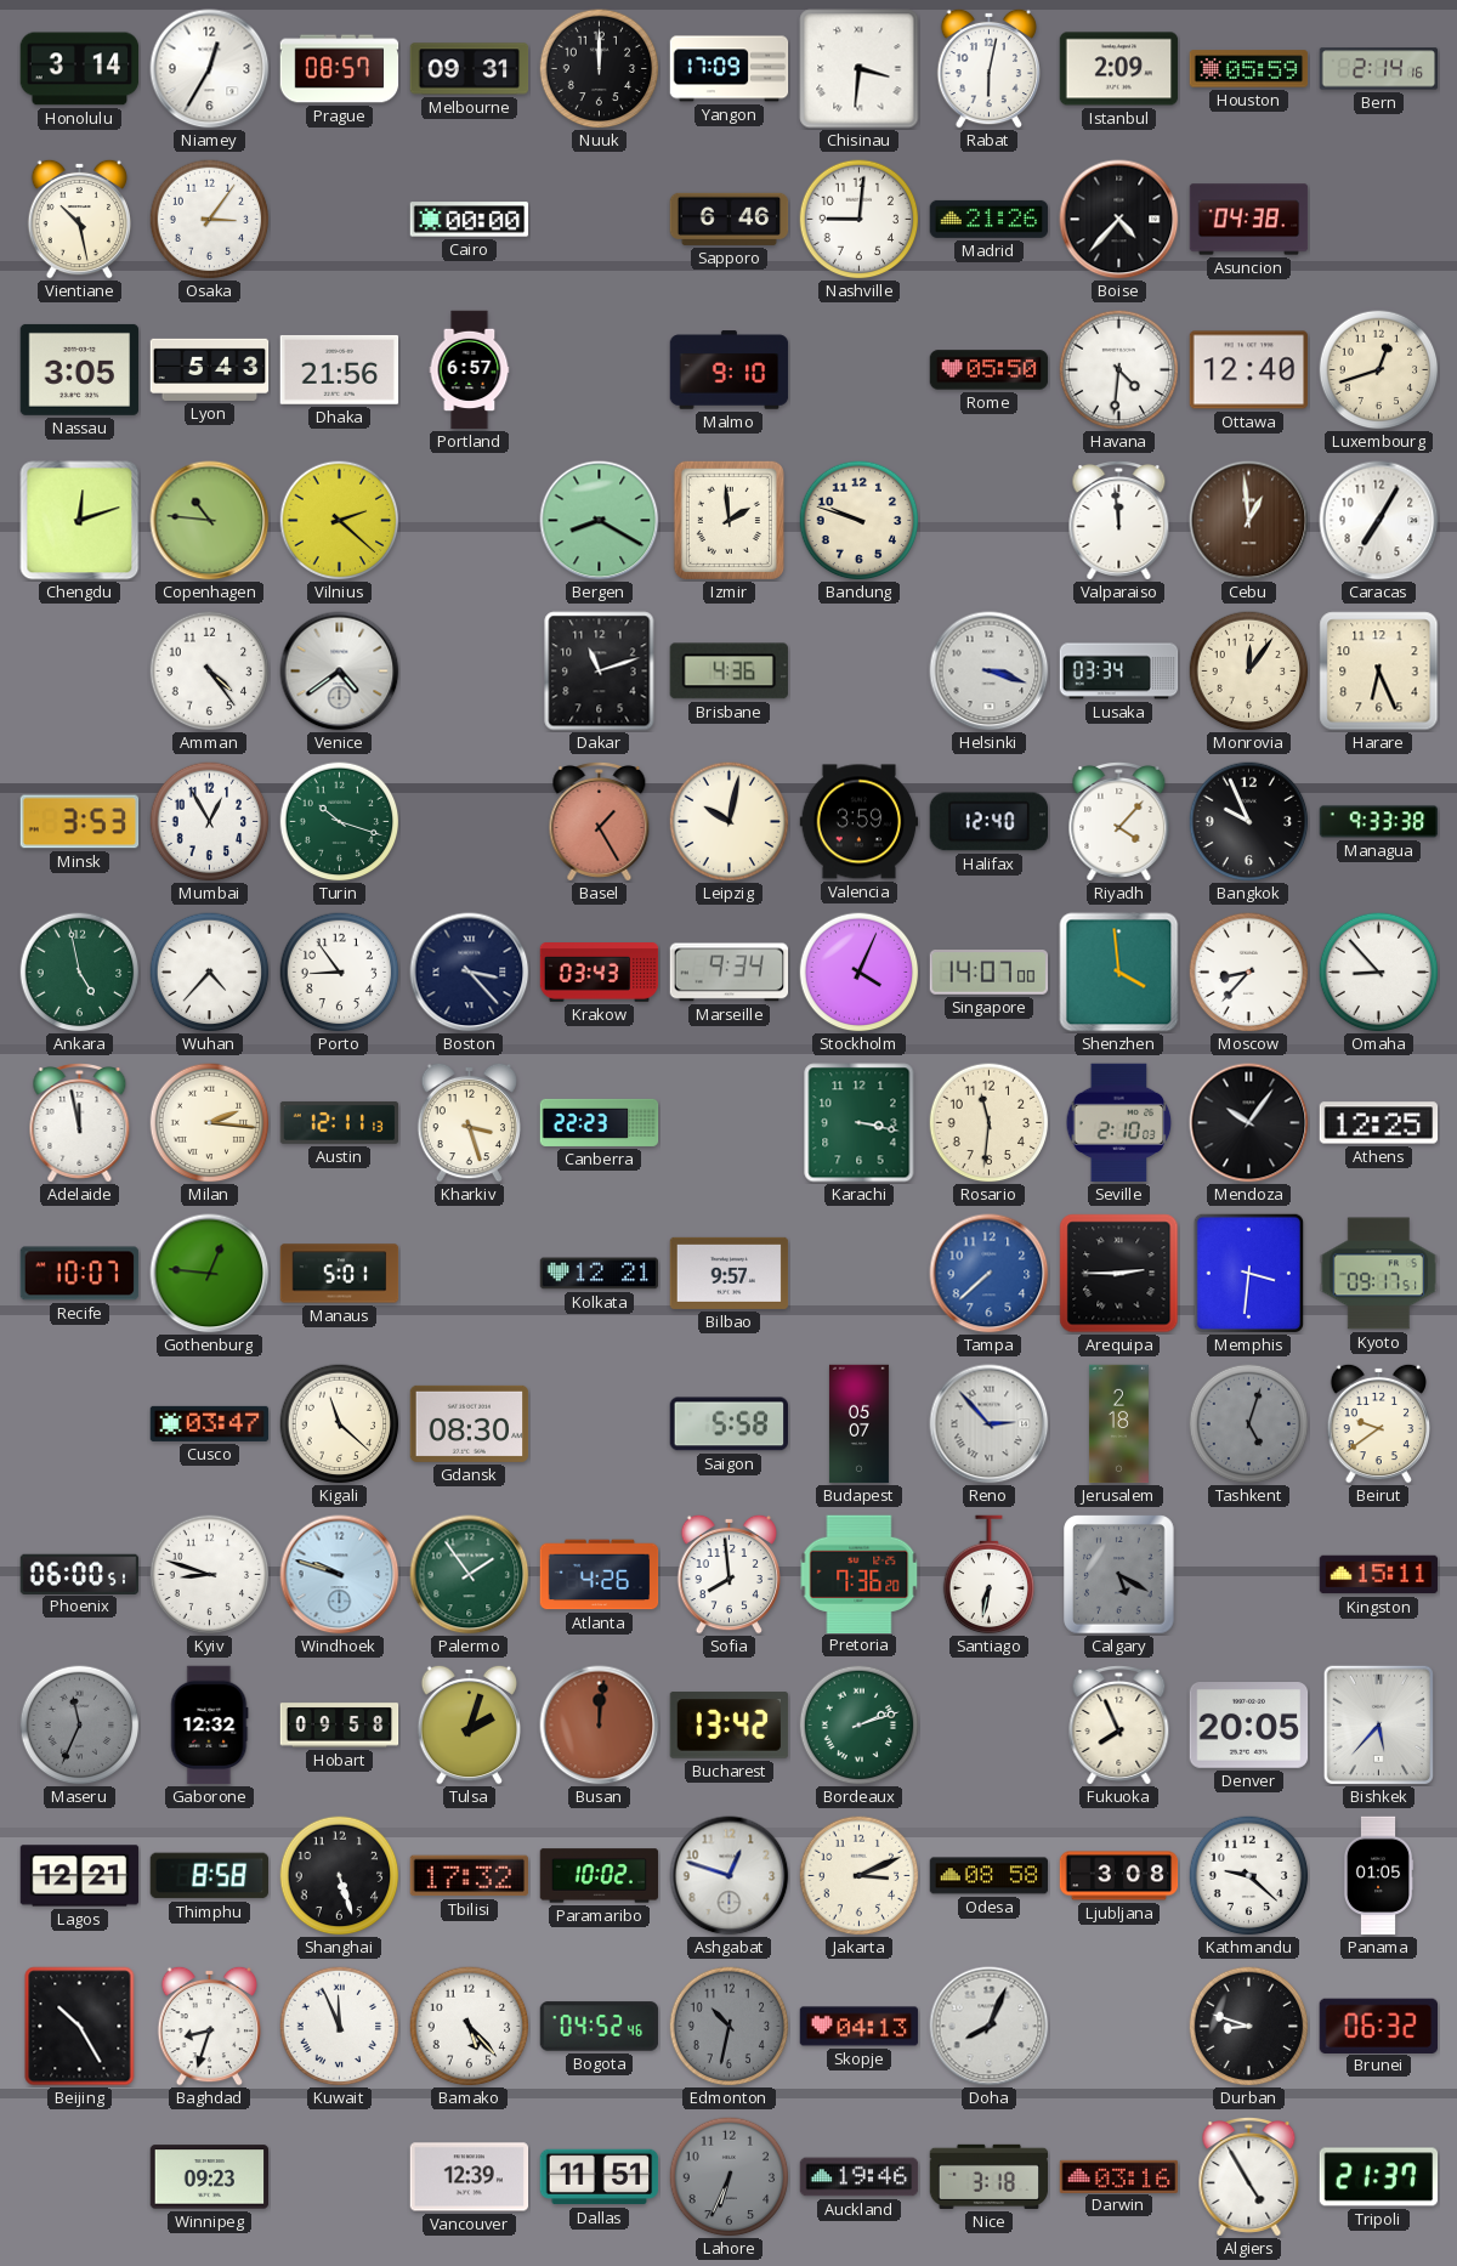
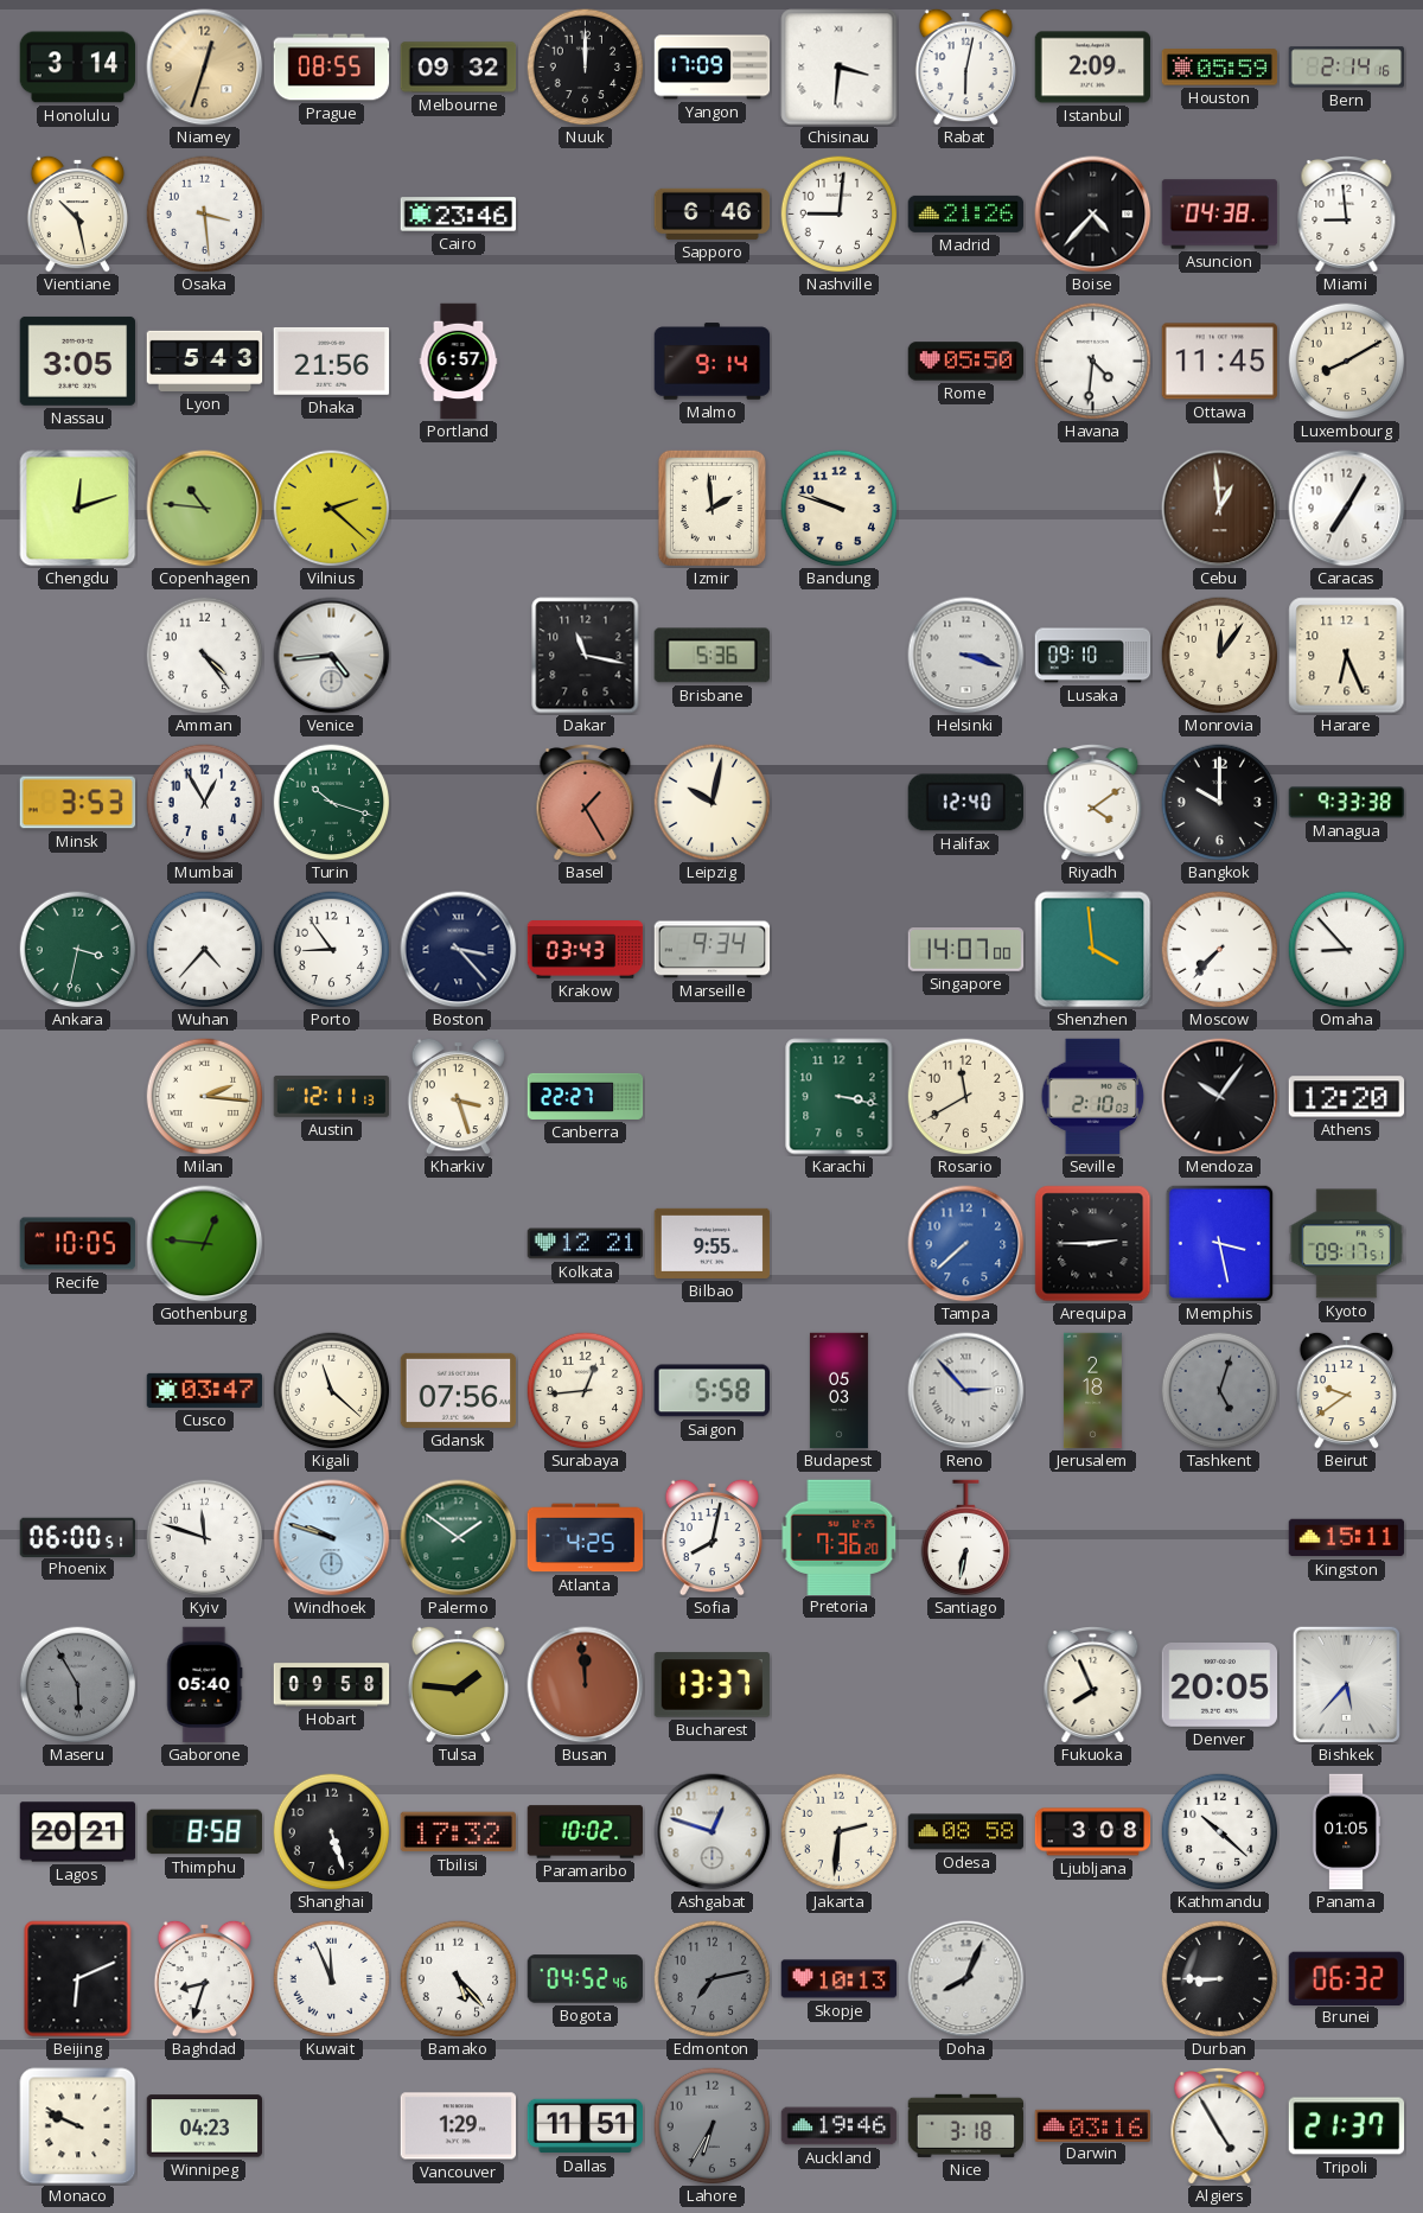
Niamey: 12:35 -> 12:33
Niamey dial: white -> champagne
Prague: 08:57 -> 08:55
Melbourne: 09:31 -> 09:32
Osaka: 3:06 -> 3:29
Cairo: 00:00 -> 23:46
Miami: none -> 8:59
Malmo: 9:10 -> 9:14
Ottawa: 12:40 -> 11:45
Luxembourg: 12:42 -> 8:10
Bergen: 8:20 -> none
Valparaiso: 11:59 -> none
Venice: 4:39 -> 4:44
Dakar: 11:12 -> 11:17
Brisbane: 4:36 -> 5:36
Lusaka: 03:34 -> 09:10
Valencia: 3:59 -> none
Riyadh: 4:07 -> 4:09
Bangkok: 9:56 -> 10:00
Ankara: 4:58 -> 3:32
Stockholm: 4:04 -> none
Moscow: 8:37 -> 7:37
Adelaide: 11:58 -> none
Canberra: 22:23 -> 22:27
Rosario: 11:31 -> 11:40
Athens: 12:25 -> 12:20
Recife: 10:07 -> 10:05
Manaus: 5:01 -> none
Bilbao: 9:57 -> 9:55
Memphis: 3:31 -> 3:28
Gdansk: 08:30 -> 07:56
Surabaya: none -> 12:44
Budapest: 05:07 -> 05:03
Kyiv: 8:48 -> 11:48
Palermo: 1:54 -> 1:51
Atlanta: 4:26 -> 4:25
Sofia: 7:59 -> 8:02
Calgary: 5:20 -> none
Maseru: 11:34 -> 5:55
Gaborone: 12:32 -> 05:40
Tulsa: 2:03 -> 1:46
Busan: 12:01 -> 11:59
Bucharest: 13:42 -> 13:37
Bordeaux: 2:12 -> none
Lagos: 12:21 -> 20:21
Jakarta: 3:11 -> 2:31
Kathmandu: 9:22 -> 10:22
Beijing: 10:25 -> 6:11
Edmonton: 10:32 -> 7:13
Skopje: 04:13 -> 10:13
Durban: 8:48 -> 8:45
Monaco: none -> 9:49
Winnipeg: 09:23 -> 04:23
Vancouver: 12:39 -> 1:29
Lahore: 6:34 -> 6:35
